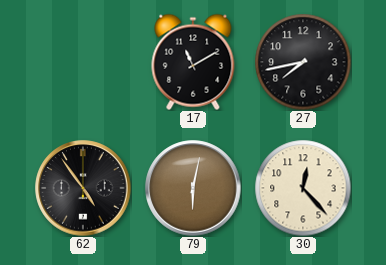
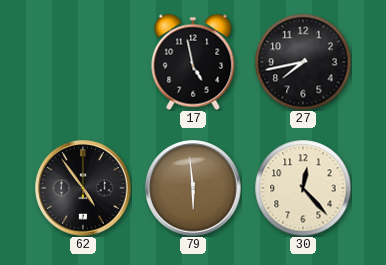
17: 11:10 -> 4:58
79: 6:02 -> 5:59
